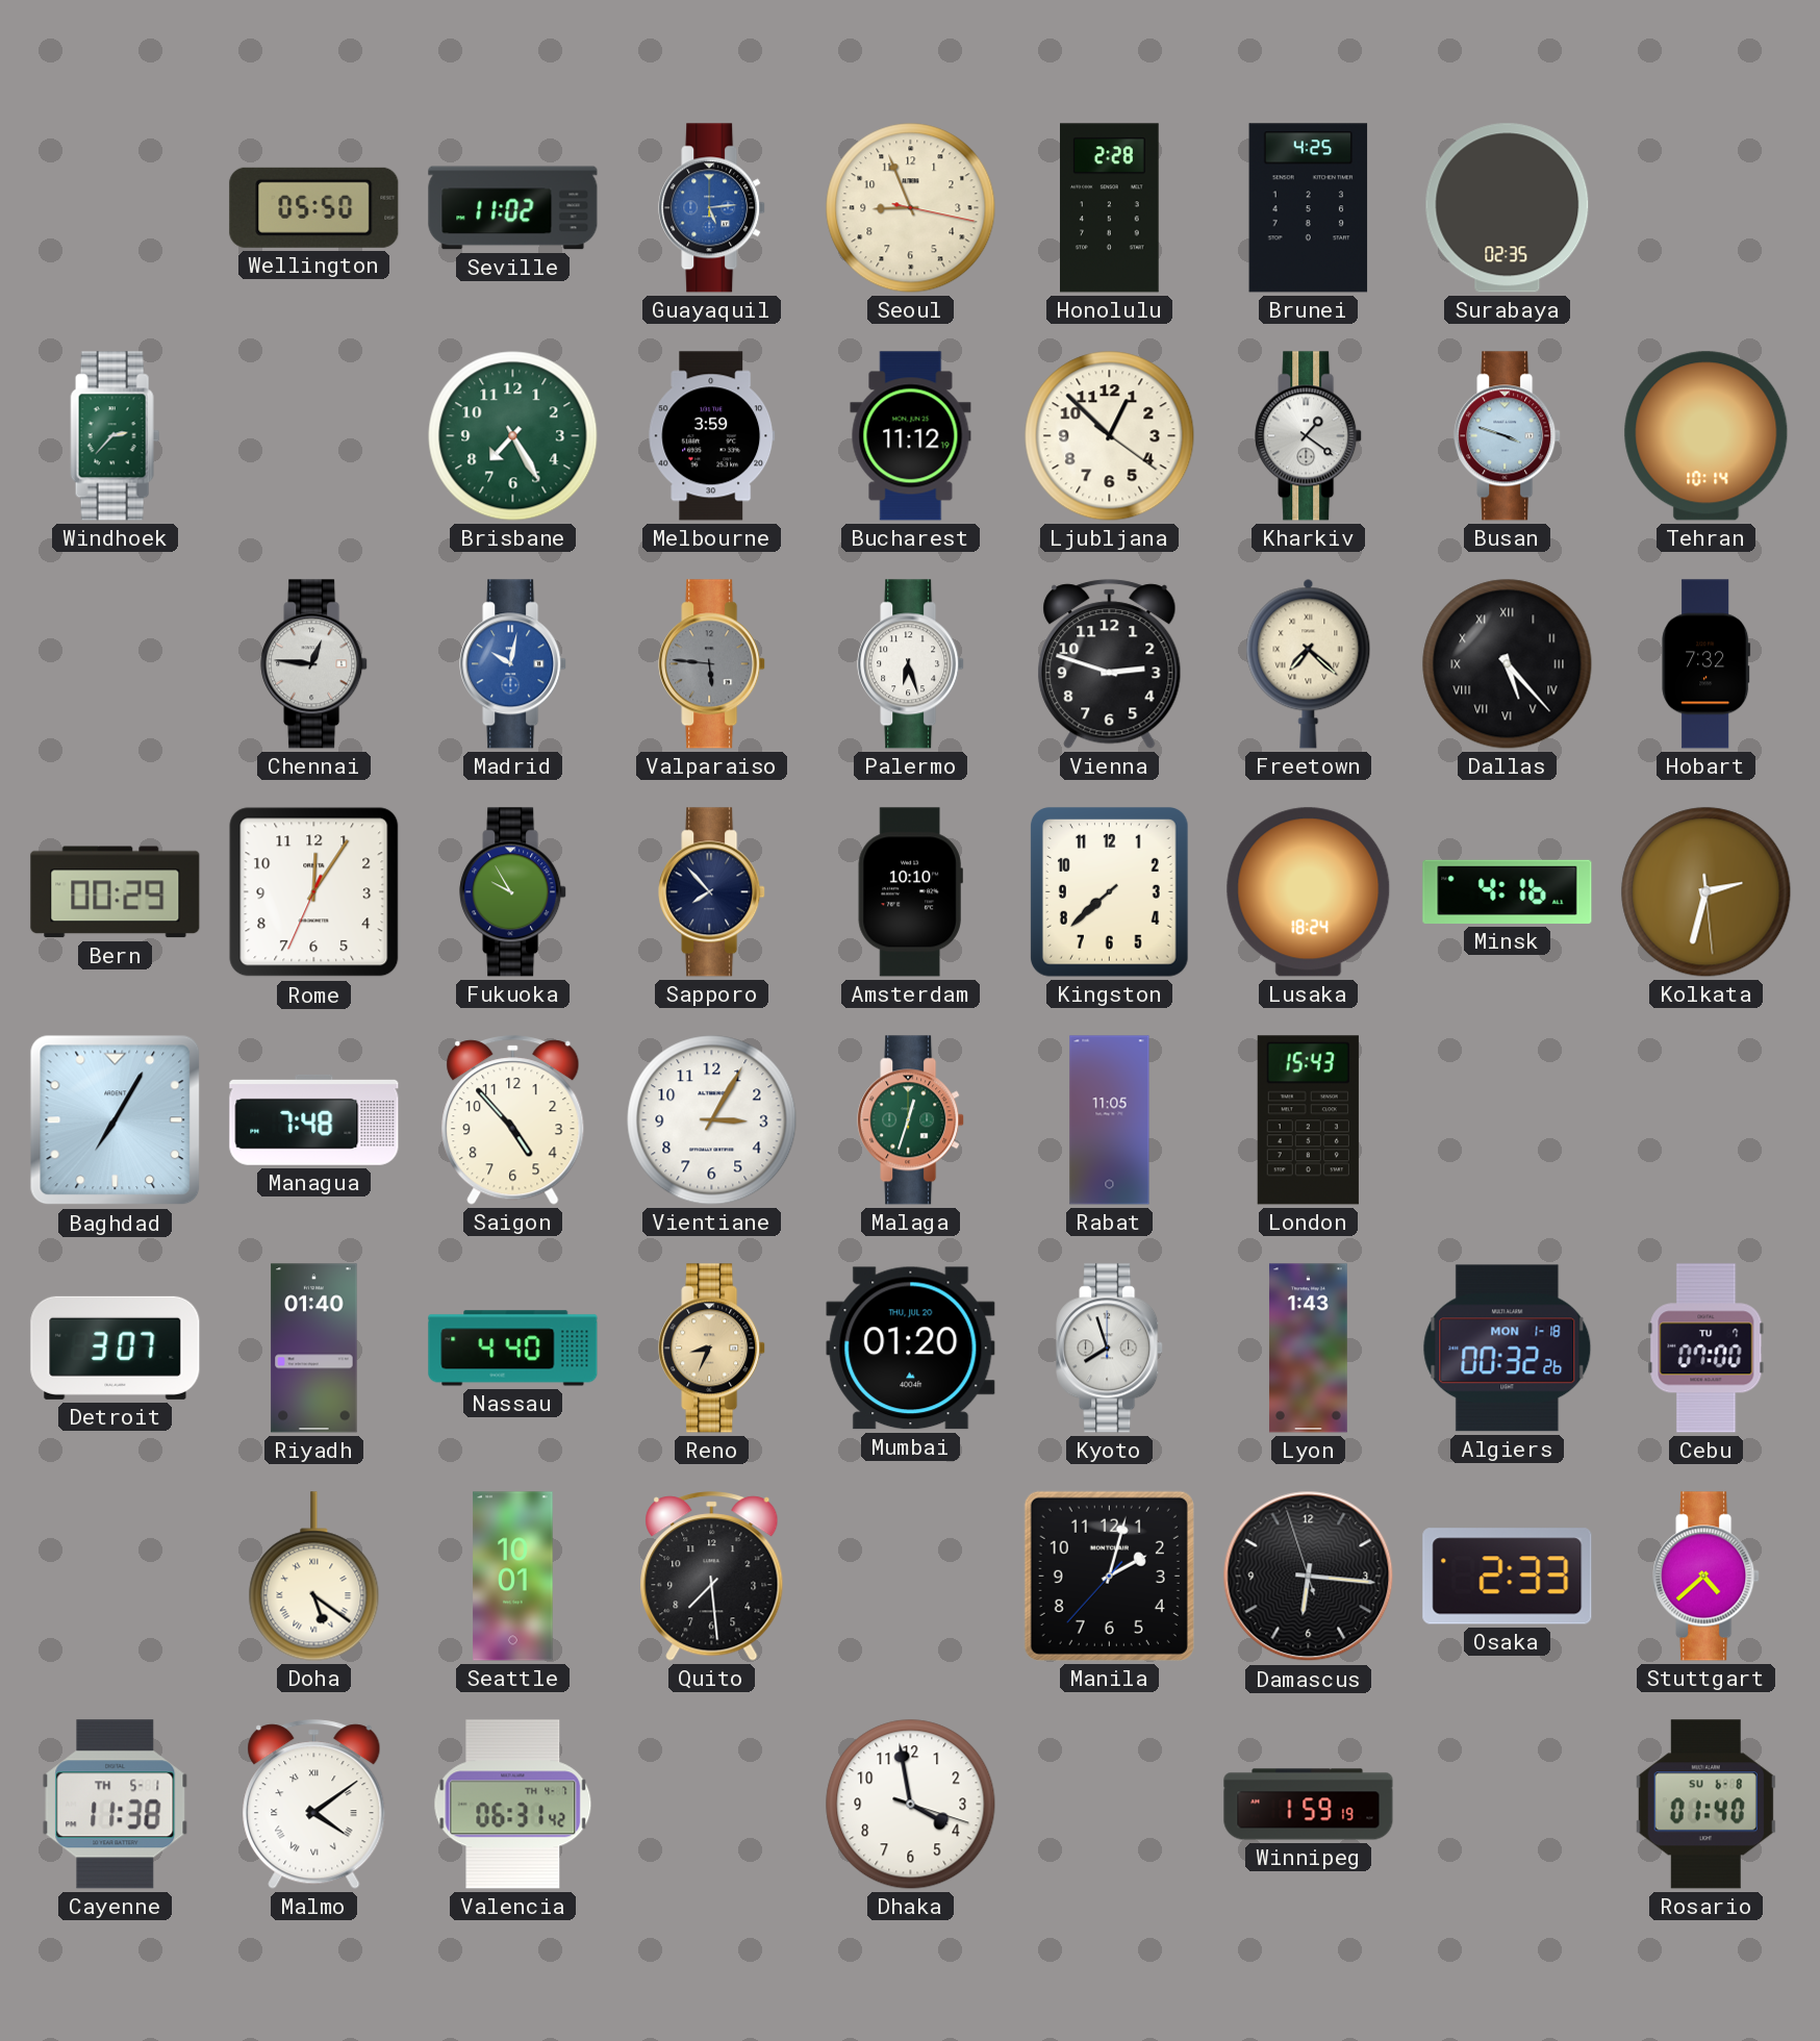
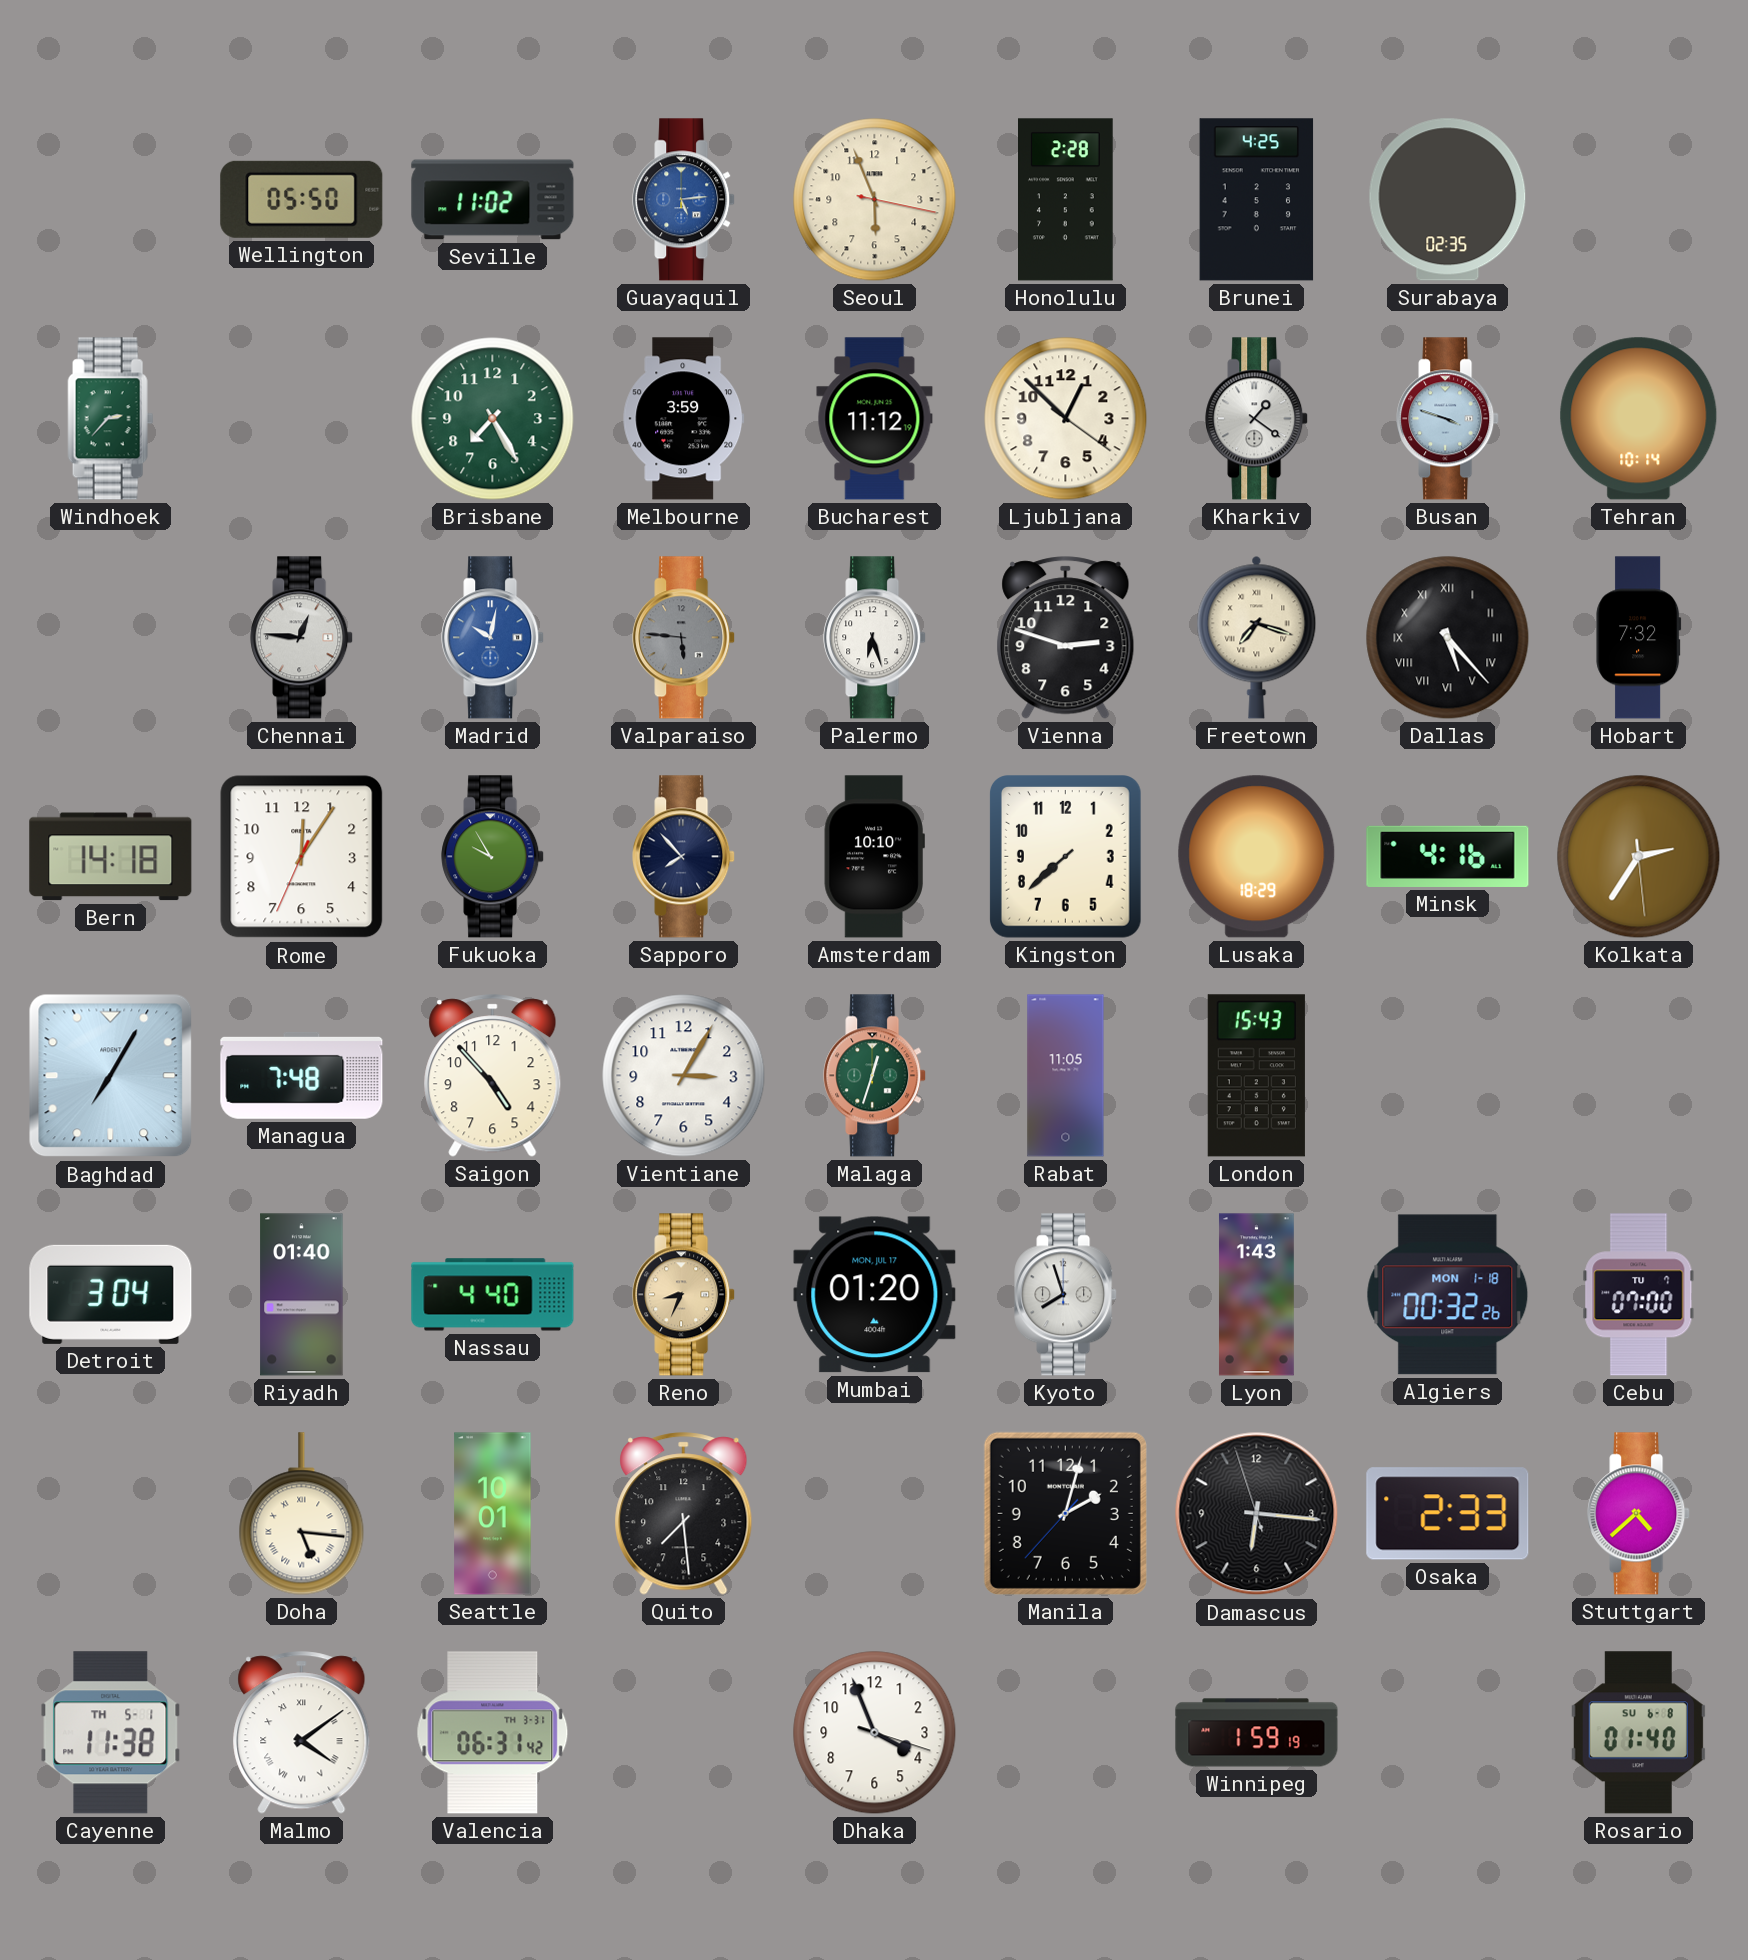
Seoul: 8:56 -> 5:56
Freetown: 7:22 -> 7:18
Bern: 00:29 -> 14:18
Lusaka: 18:24 -> 18:29
Kolkata: 2:32 -> 2:35
Detroit: 3:07 -> 3:04
Mumbai date: THU, JUL 20 -> MON, JUL 17
Doha: 5:21 -> 5:16
Valencia date: TH 4-7 -> TH 3-31
Dhaka: 3:58 -> 3:56
